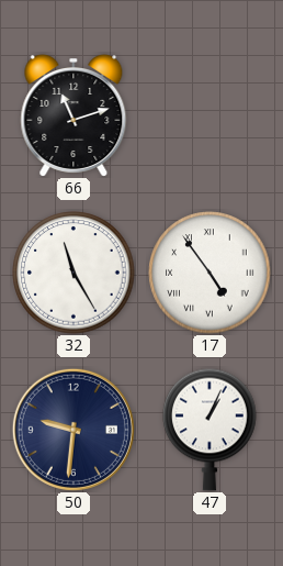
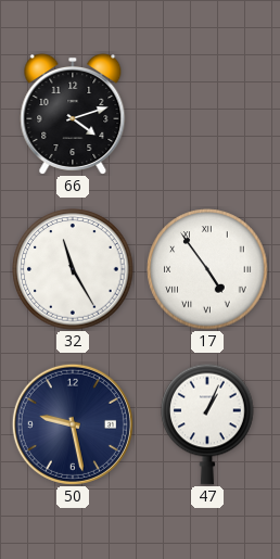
66: 11:12 -> 4:12
50: 9:31 -> 9:28
